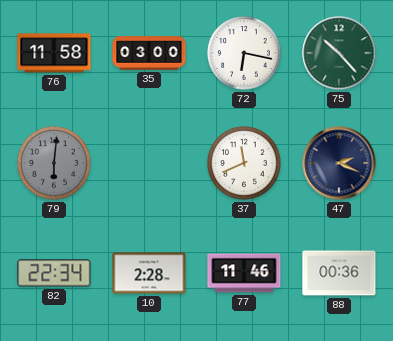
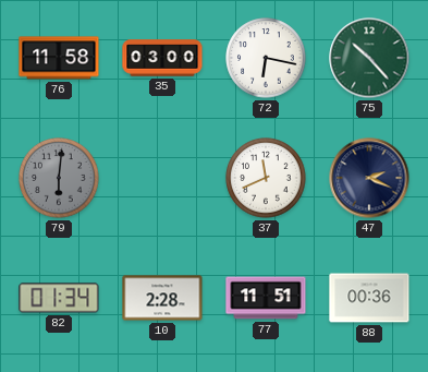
82: 22:34 -> 01:34
77: 11:46 -> 11:51
